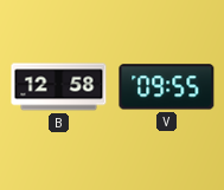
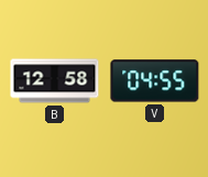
V: 09:55 -> 04:55
